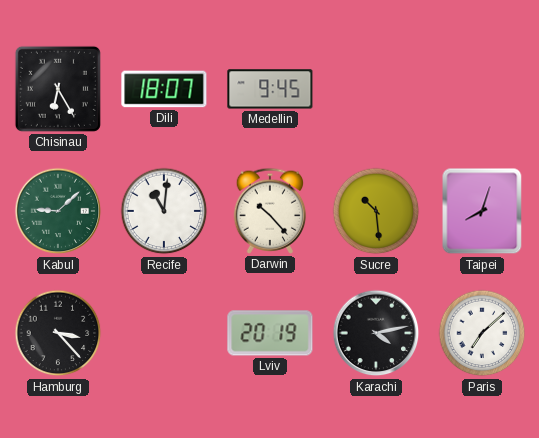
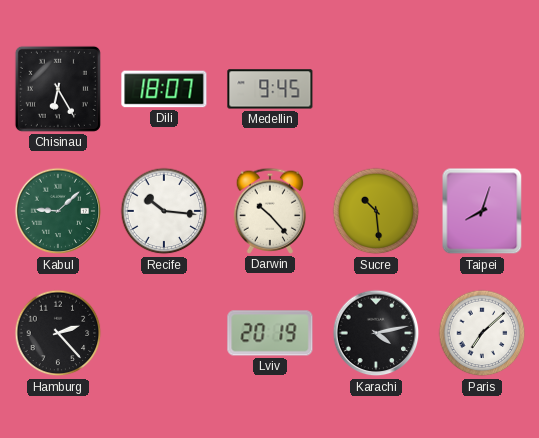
Recife: 11:01 -> 10:16
Hamburg: 3:23 -> 2:23
